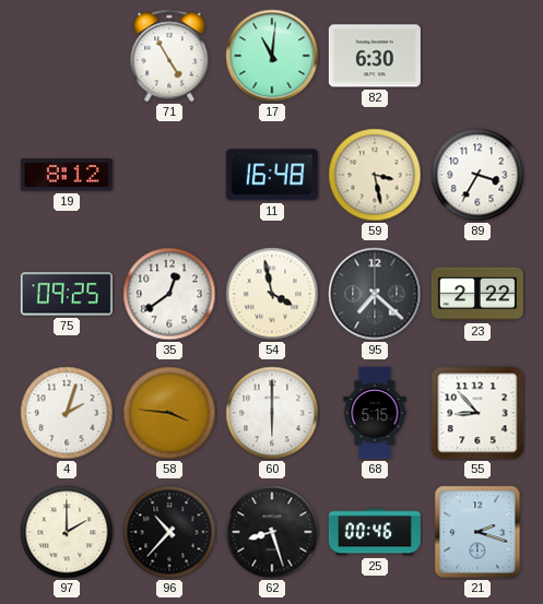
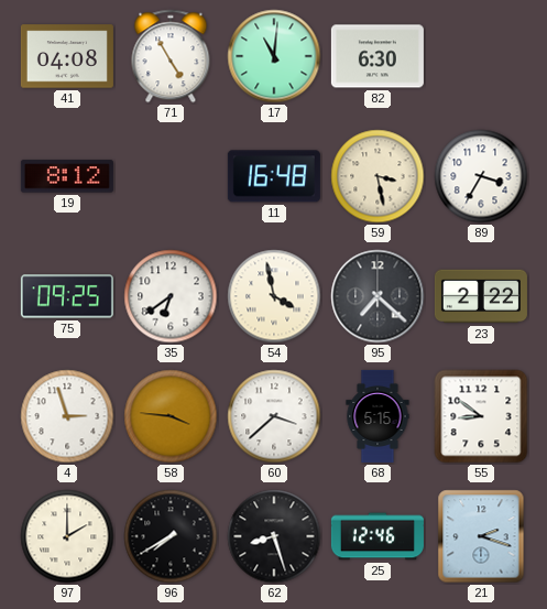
41: none -> 04:08
35: 12:39 -> 6:39
4: 2:03 -> 2:57
60: 6:00 -> 3:38
55: 8:53 -> 8:51
96: 10:37 -> 7:40
25: 00:46 -> 12:46
